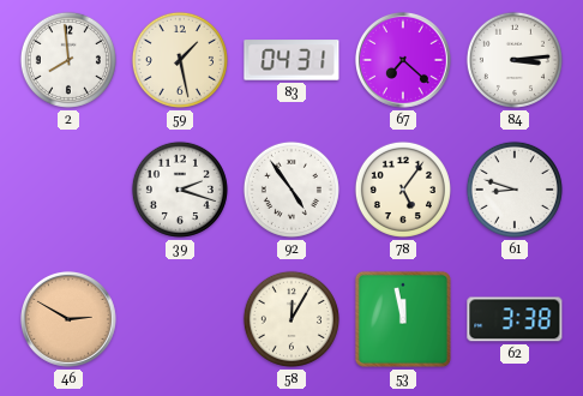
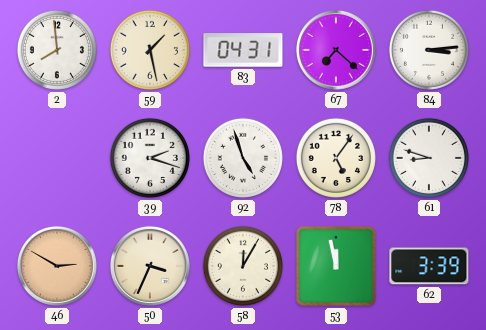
92: 4:54 -> 4:57
50: none -> 3:34
62: 3:38 -> 3:39
